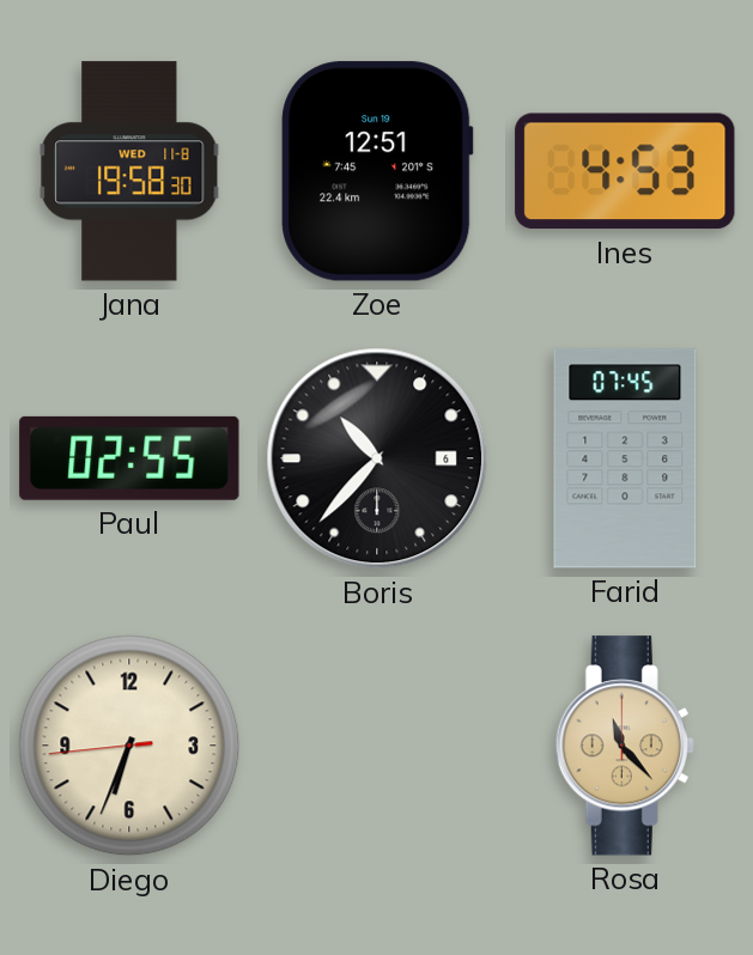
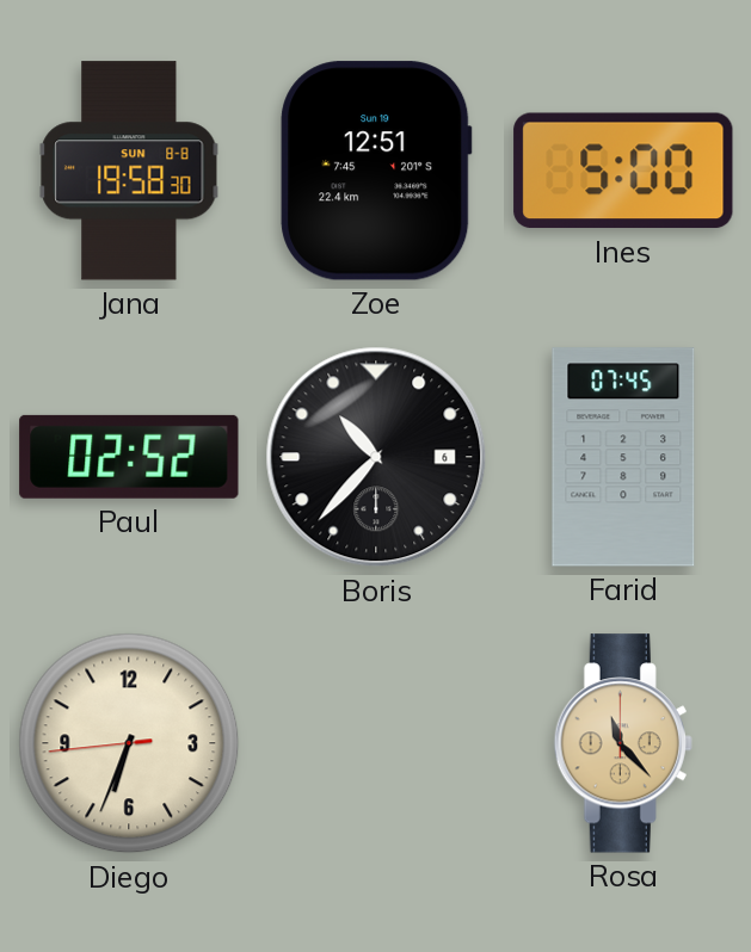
Jana date: WED 11-8 -> SUN 8-8
Ines: 4:53 -> 5:00
Paul: 02:55 -> 02:52
